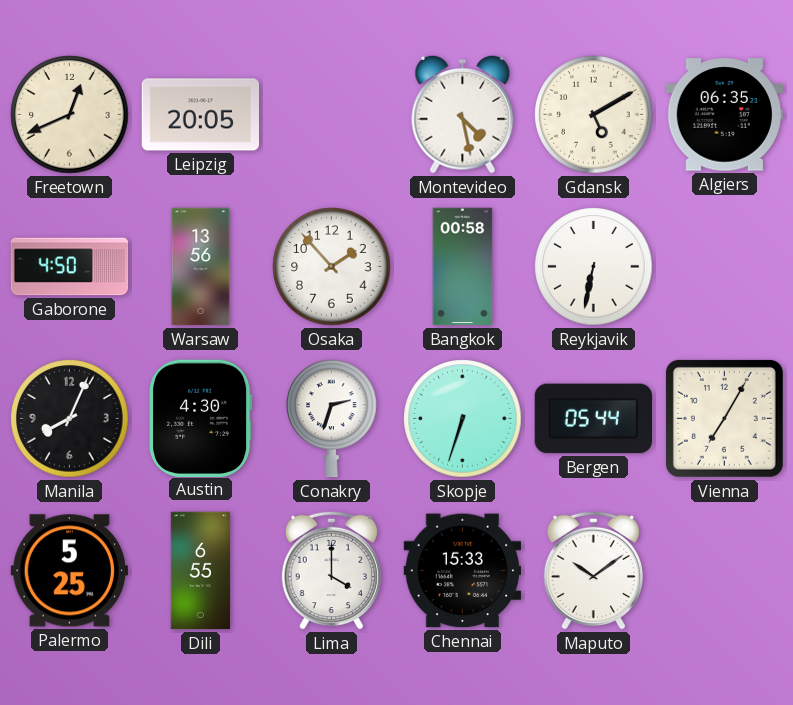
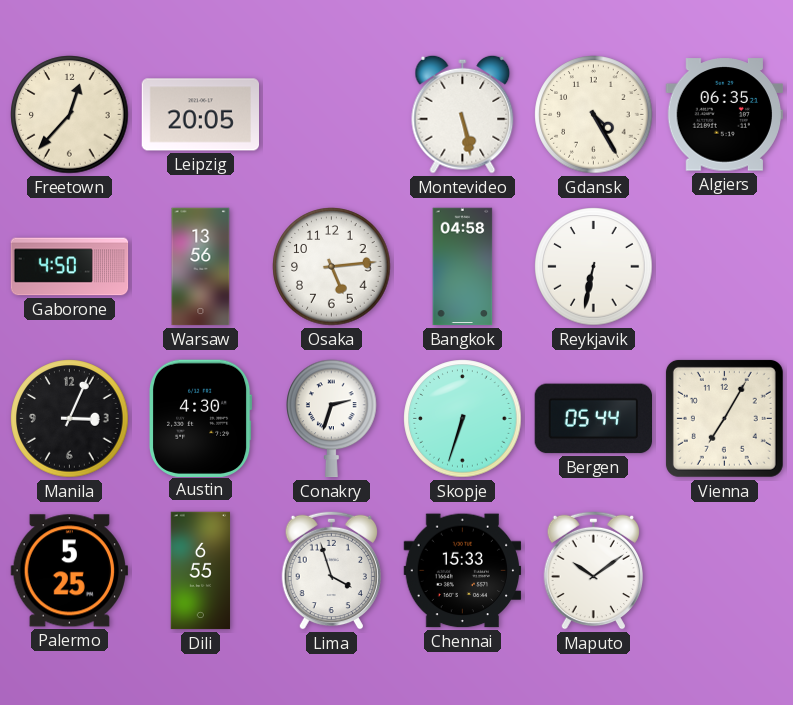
Freetown: 12:41 -> 12:37
Montevideo: 4:28 -> 5:28
Gdansk: 5:10 -> 4:25
Osaka: 1:53 -> 5:14
Bangkok: 00:58 -> 04:58
Manila: 8:04 -> 3:04
Lima: 4:00 -> 3:57
